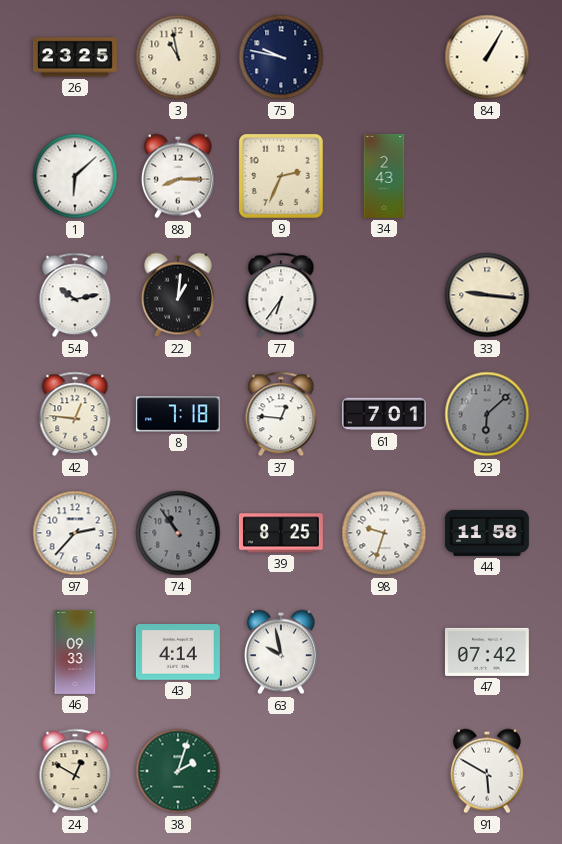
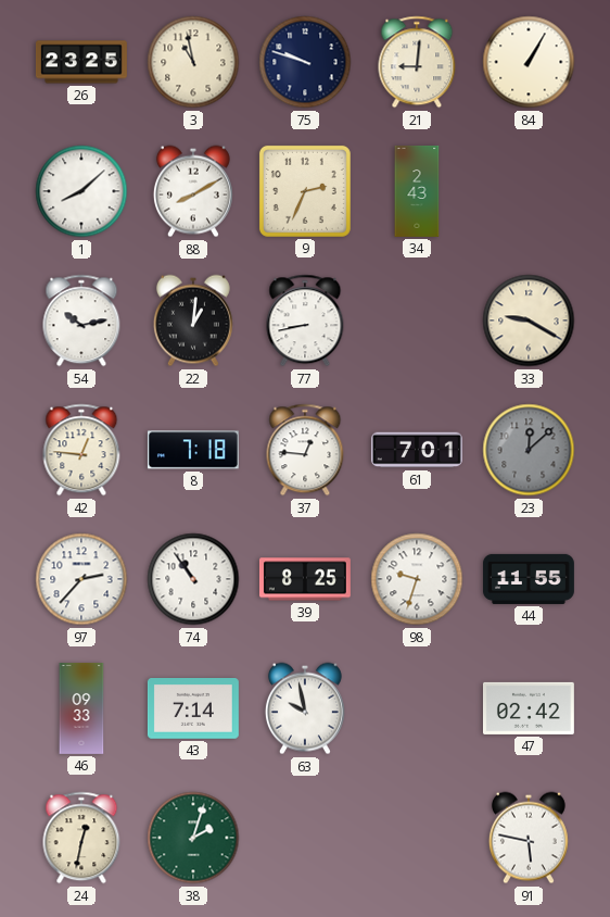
75: 9:47 -> 9:48
21: none -> 9:01
1: 6:08 -> 8:08
88: 8:15 -> 8:10
77: 6:36 -> 8:43
33: 9:16 -> 9:20
23: 6:08 -> 12:08
74 dial: grey -> white
44: 11:58 -> 11:55
43: 4:14 -> 7:14
47: 07:42 -> 02:42
24: 12:50 -> 12:32
91: 5:50 -> 5:47
